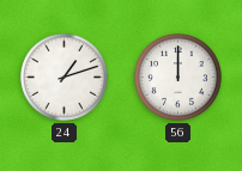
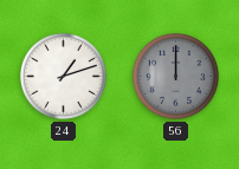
56 dial: white -> grey
